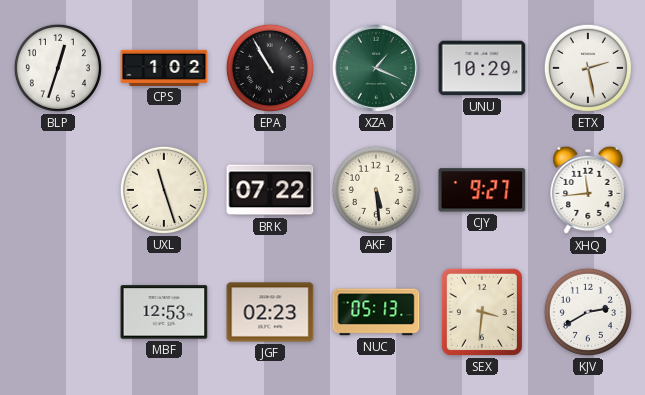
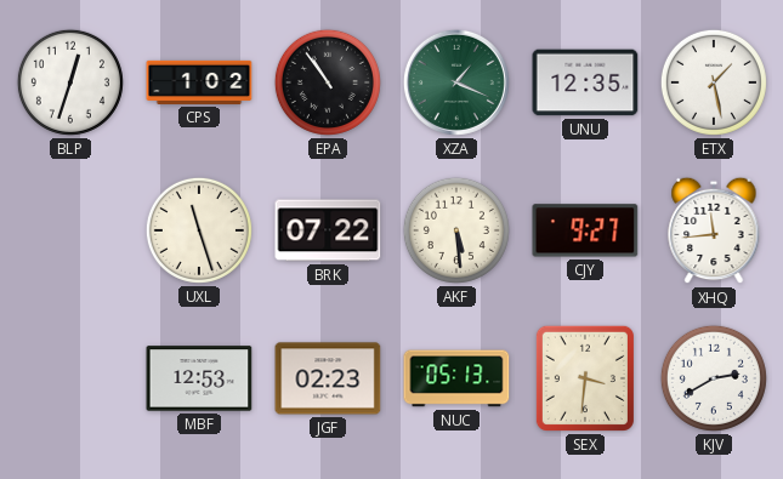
EPA: 10:55 -> 10:54
UNU: 10:29 -> 12:35
ETX: 2:28 -> 1:28
